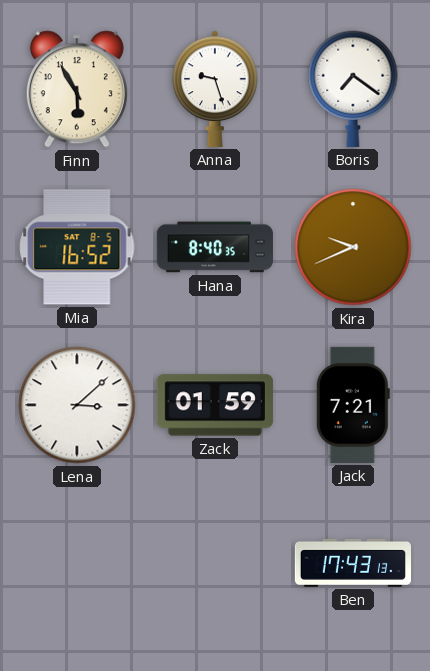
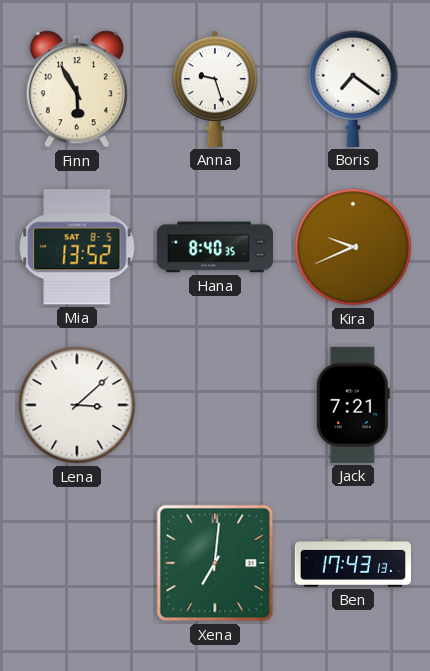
Mia: 16:52 -> 13:52
Zack: 01:59 -> none
Xena: none -> 7:01
